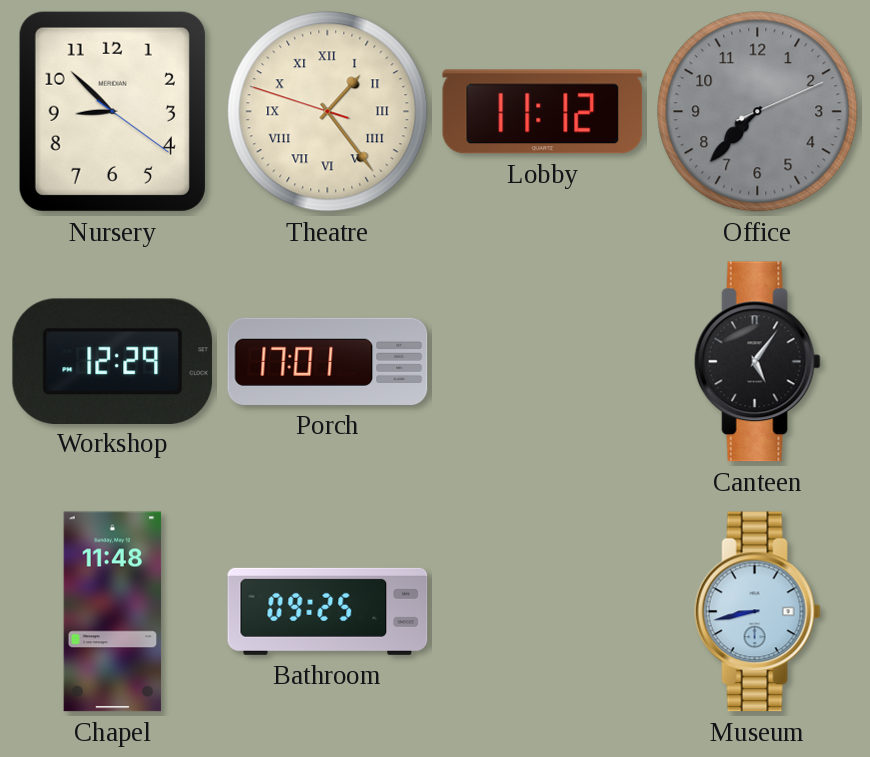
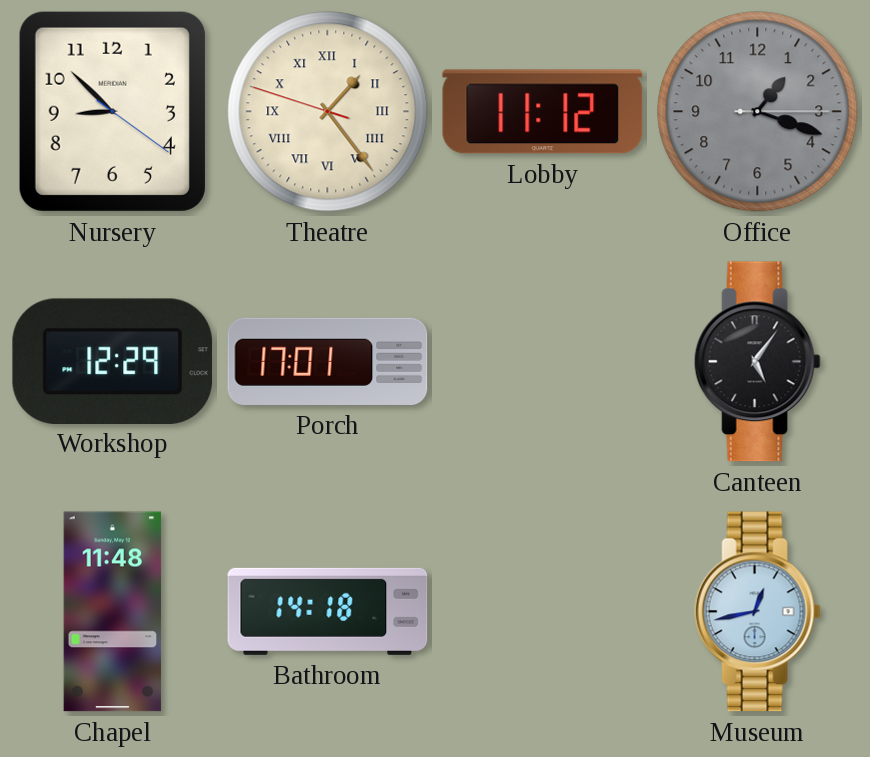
Office: 7:37 -> 1:18
Bathroom: 09:25 -> 14:18
Museum: 8:43 -> 12:43
